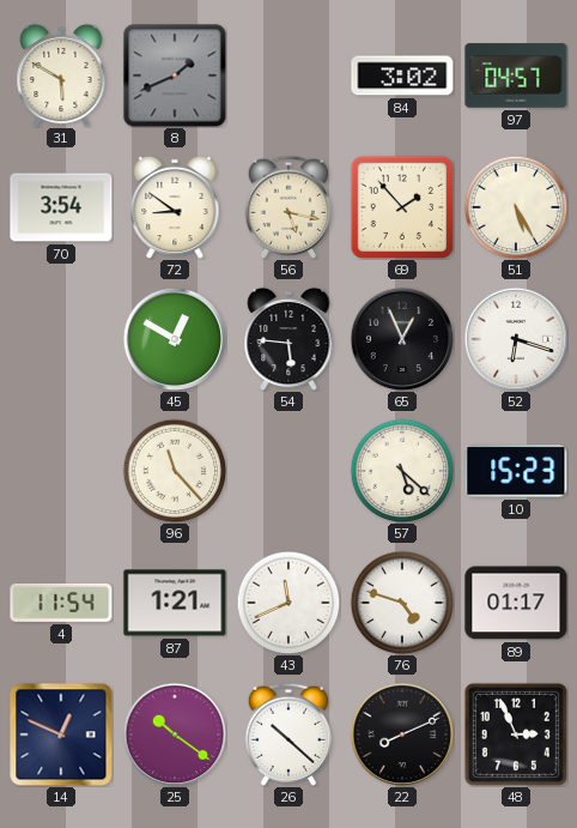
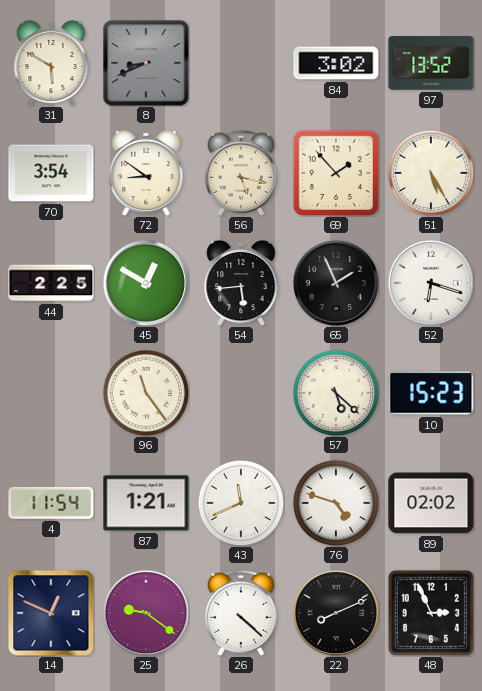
8: 1:41 -> 8:41
97: 04:57 -> 13:52
44: none -> 2:25
54: 5:46 -> 5:44
65: 12:56 -> 1:56
96: 11:23 -> 11:24
89: 01:17 -> 02:02
25: 10:21 -> 9:21
26: 10:22 -> 4:22
